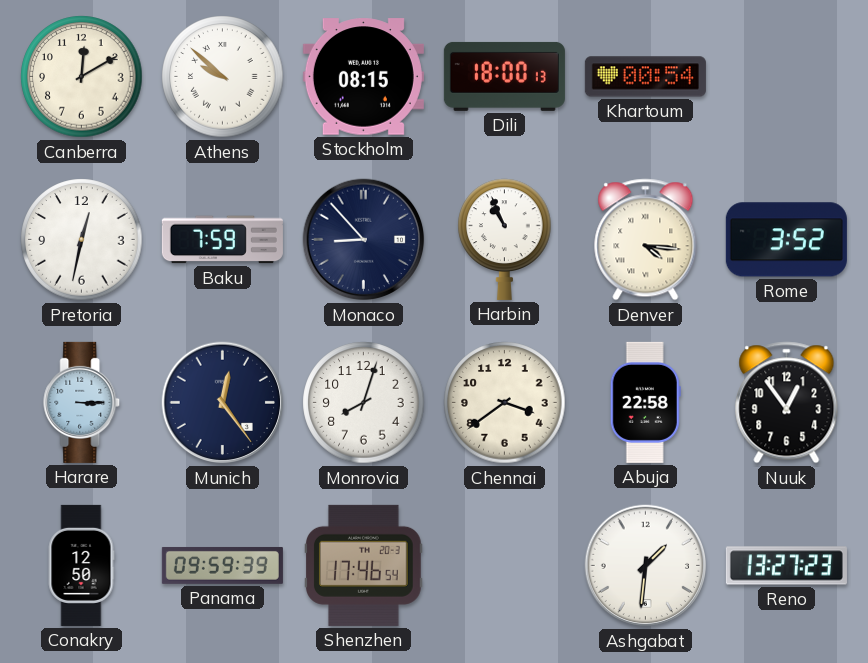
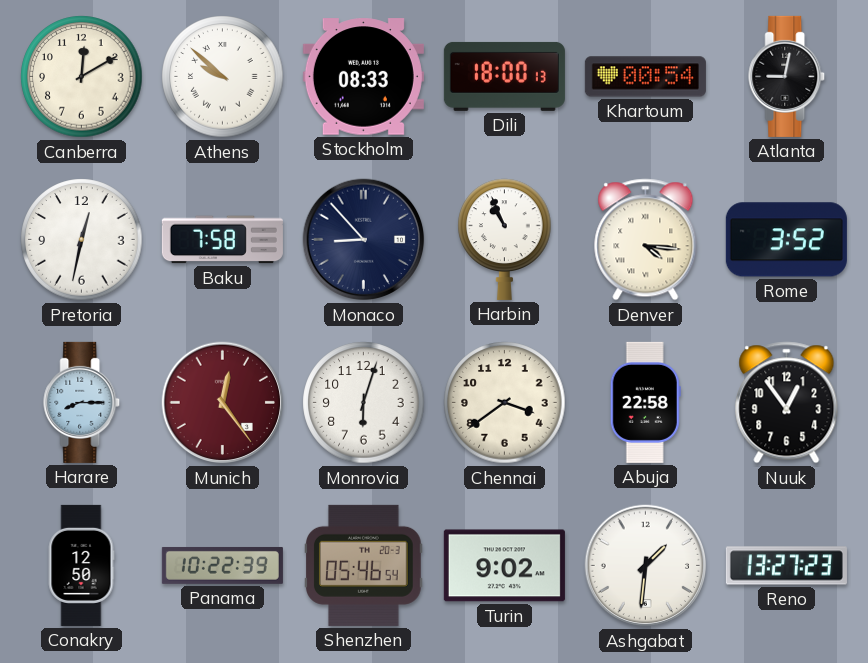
Stockholm: 08:15 -> 08:33
Atlanta: none -> 9:02
Baku: 7:59 -> 7:58
Harare: 3:15 -> 8:15
Munich dial: navy -> burgundy
Monrovia: 8:03 -> 6:03
Panama: 09:59 -> 10:22
Shenzhen: 17:46 -> 05:46
Turin: none -> 9:02
